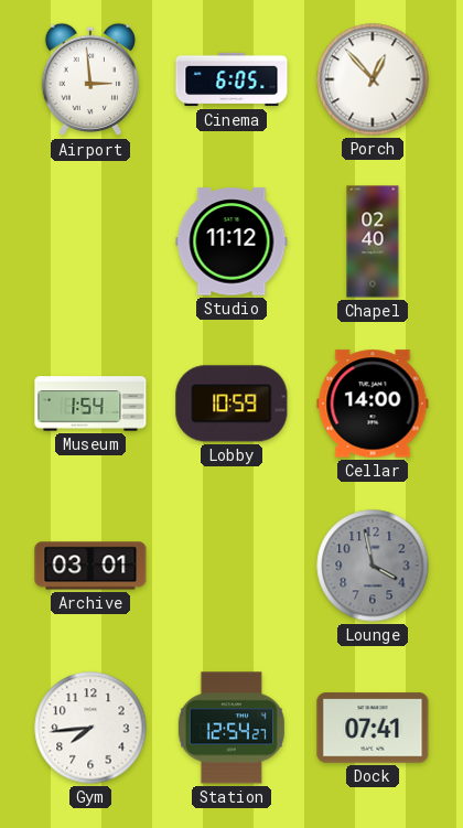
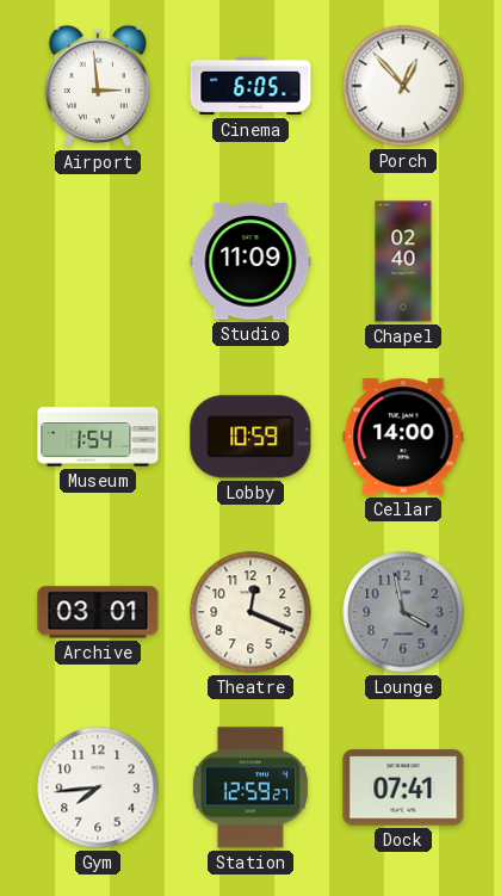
Studio: 11:12 -> 11:09
Theatre: none -> 12:19
Station: 12:54 -> 12:59
